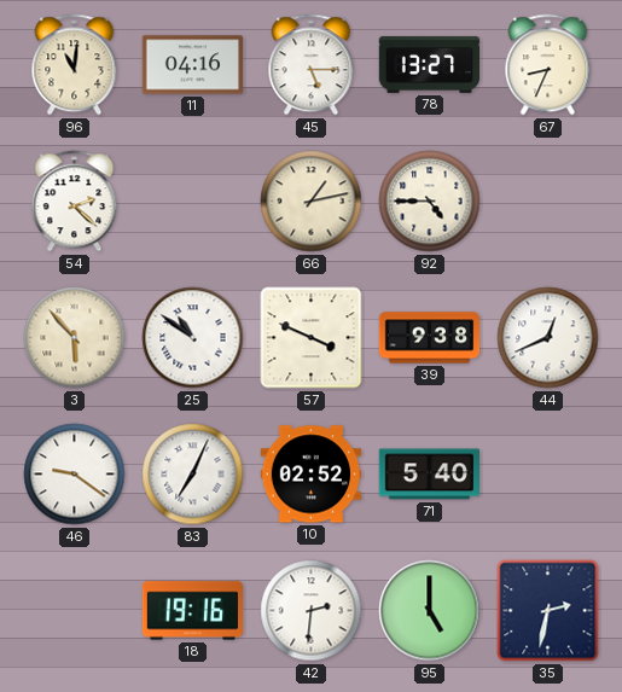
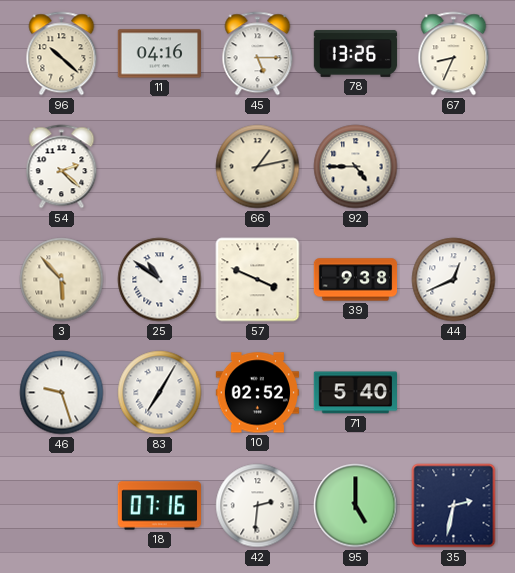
96: 11:01 -> 10:22
78: 13:27 -> 13:26
46: 9:21 -> 9:27
83: 7:04 -> 7:05
18: 19:16 -> 07:16
